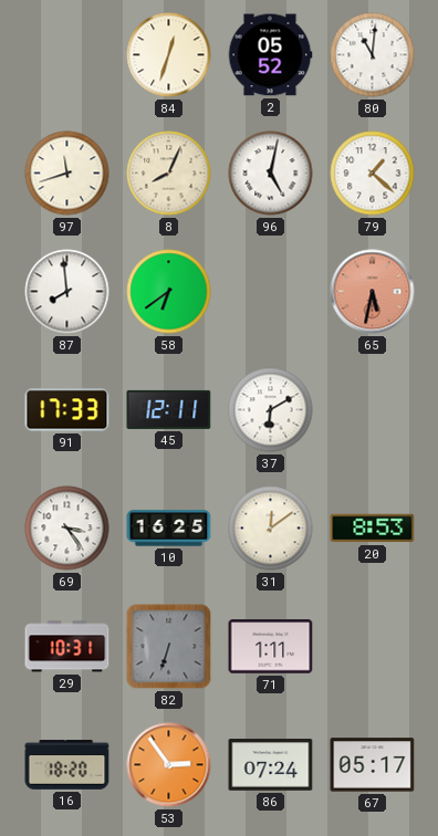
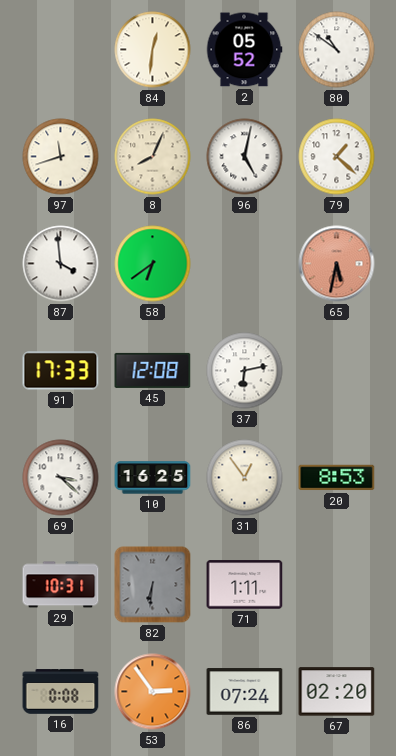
84: 12:33 -> 12:31
80: 11:01 -> 10:51
87: 7:59 -> 3:59
45: 12:11 -> 12:08
37: 6:10 -> 6:13
69: 3:24 -> 3:22
31: 12:09 -> 12:54
82: 6:33 -> 6:31
16: 18:20 -> 0:08
67: 05:17 -> 02:20
